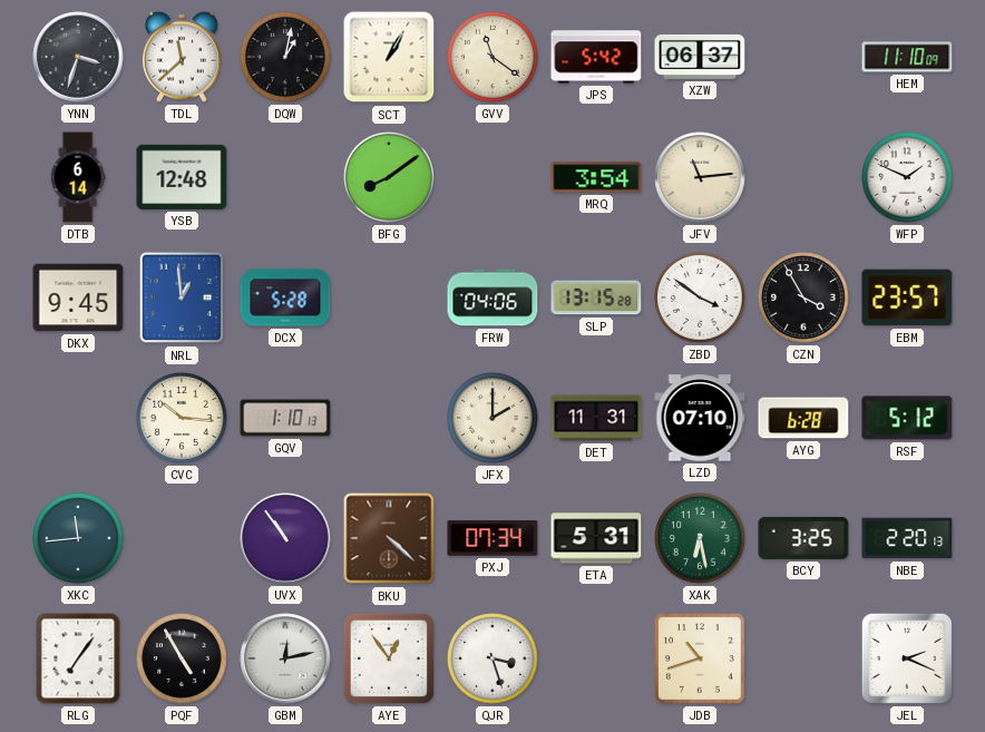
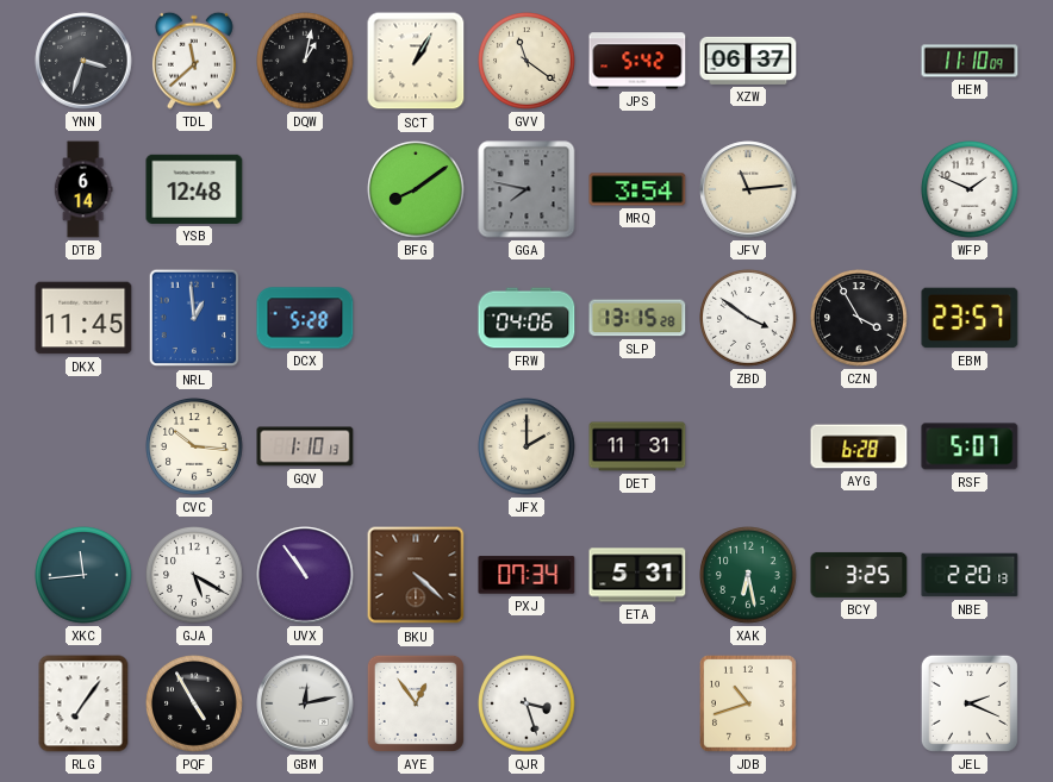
GGA: none -> 7:47
DKX: 9:45 -> 11:45
LZD: 07:10 -> none
RSF: 5:12 -> 5:07
GJA: none -> 5:20
